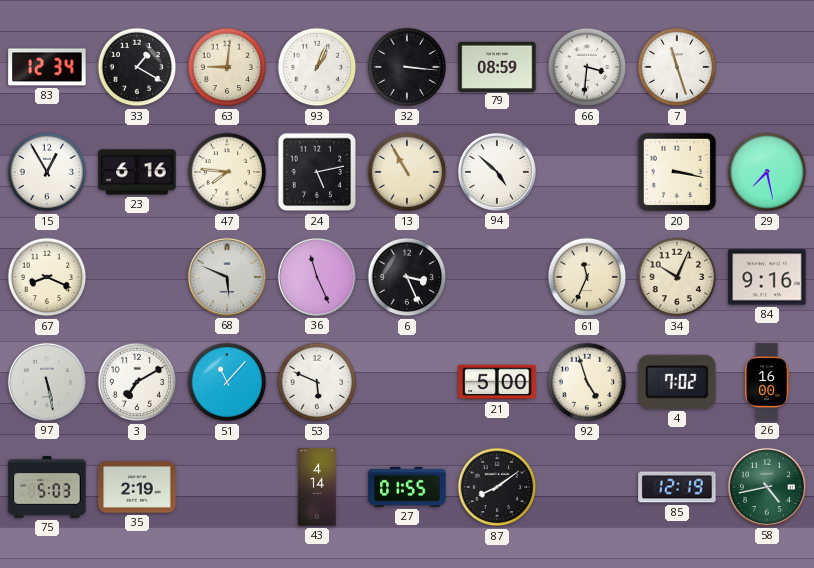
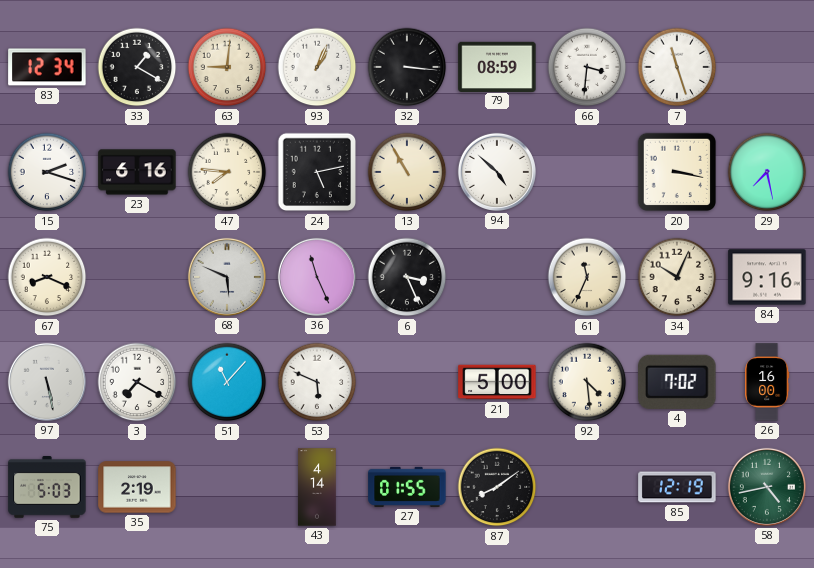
15: 12:55 -> 2:18
3: 7:10 -> 7:20
92: 4:57 -> 4:29
